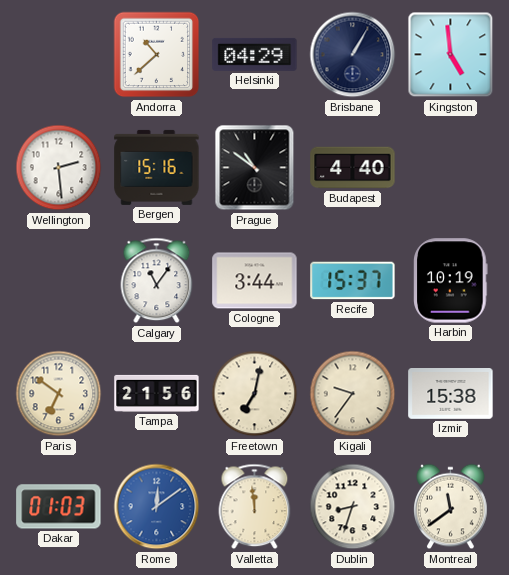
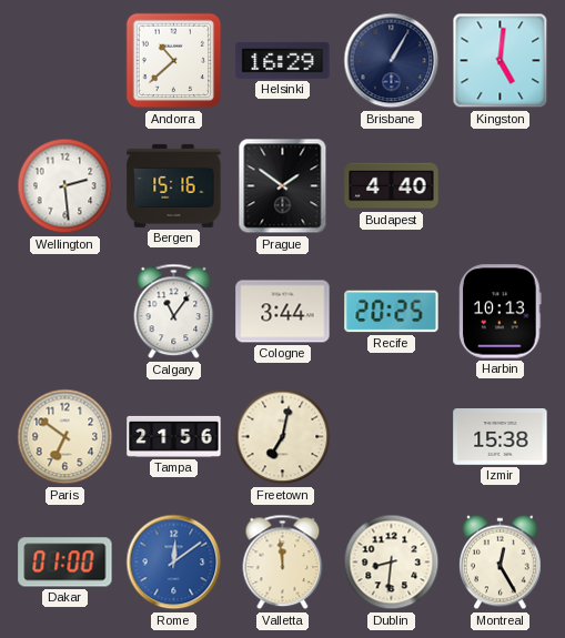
Helsinki: 04:29 -> 16:29
Kingston: 4:59 -> 5:01
Prague: 10:51 -> 1:51
Recife: 15:37 -> 20:25
Harbin: 10:19 -> 10:13
Kigali: 9:36 -> none
Dakar: 01:03 -> 01:00
Dublin: 8:33 -> 8:31
Montreal: 11:39 -> 12:25
